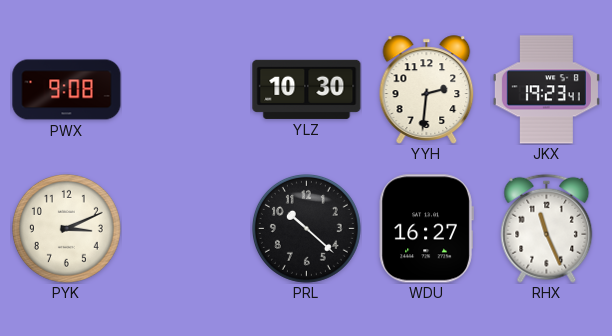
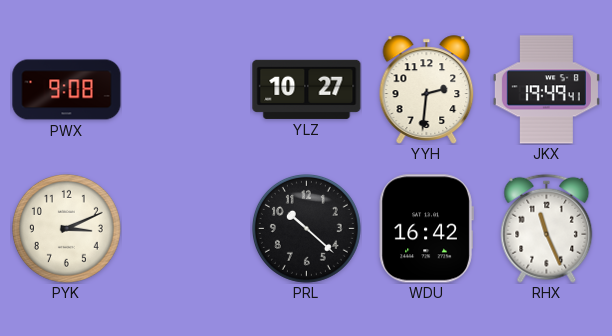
YLZ: 10:30 -> 10:27
JKX: 19:23 -> 19:49
WDU: 16:27 -> 16:42
